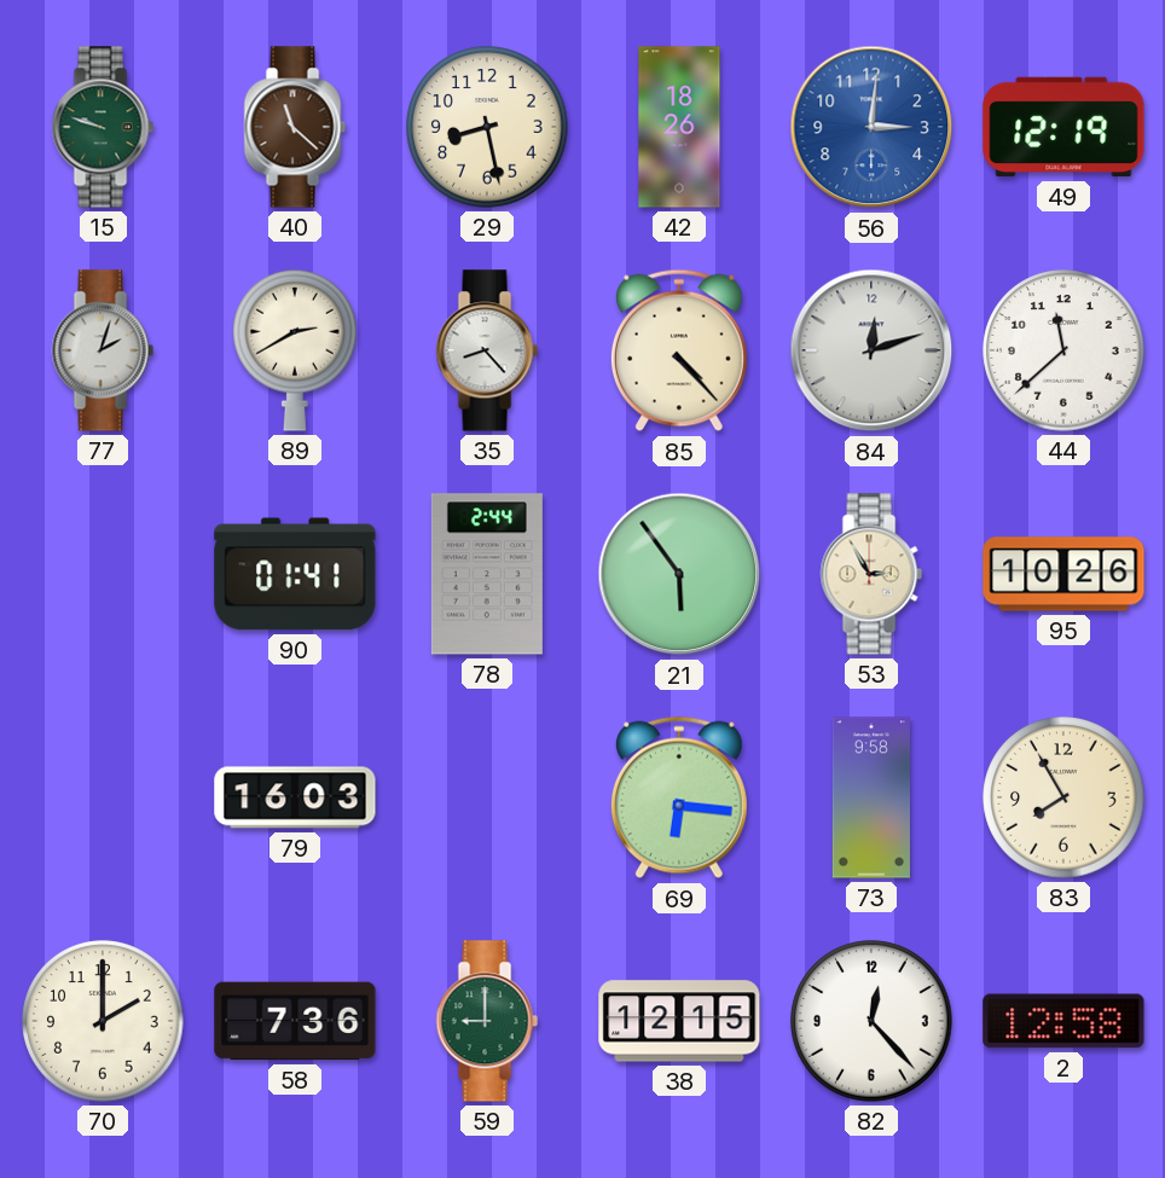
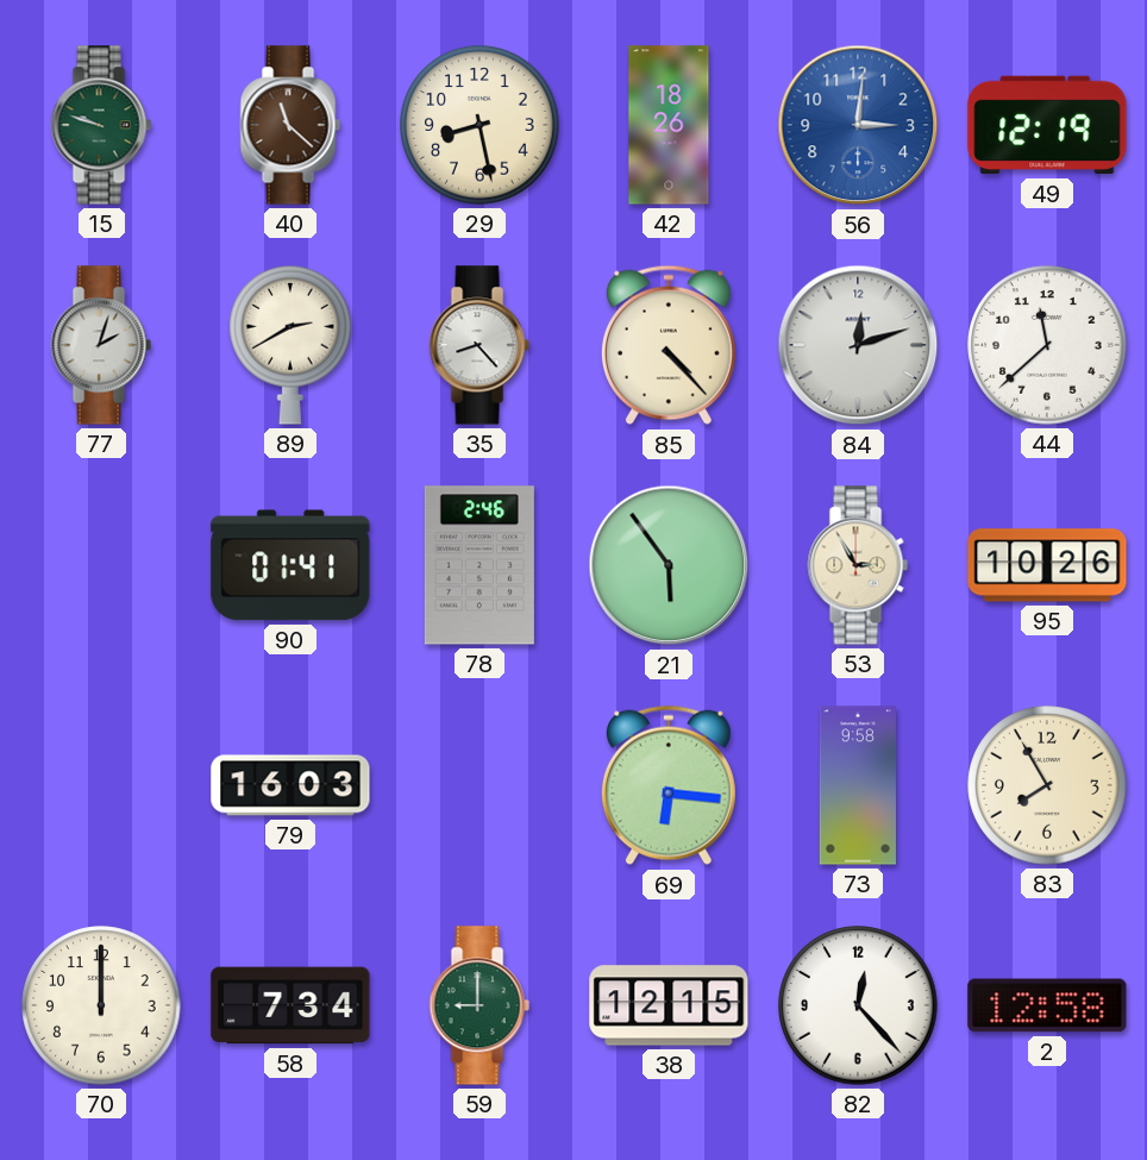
78: 2:44 -> 2:46
70: 2:00 -> 12:00
58: 7:36 -> 7:34
